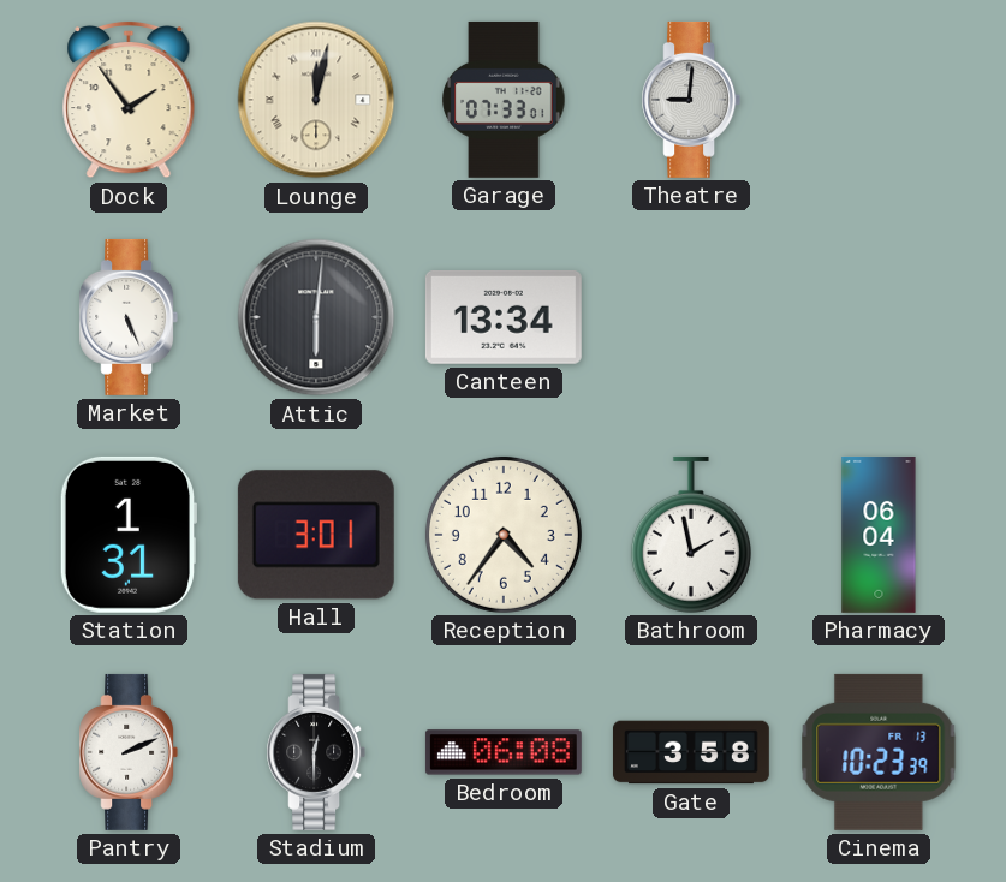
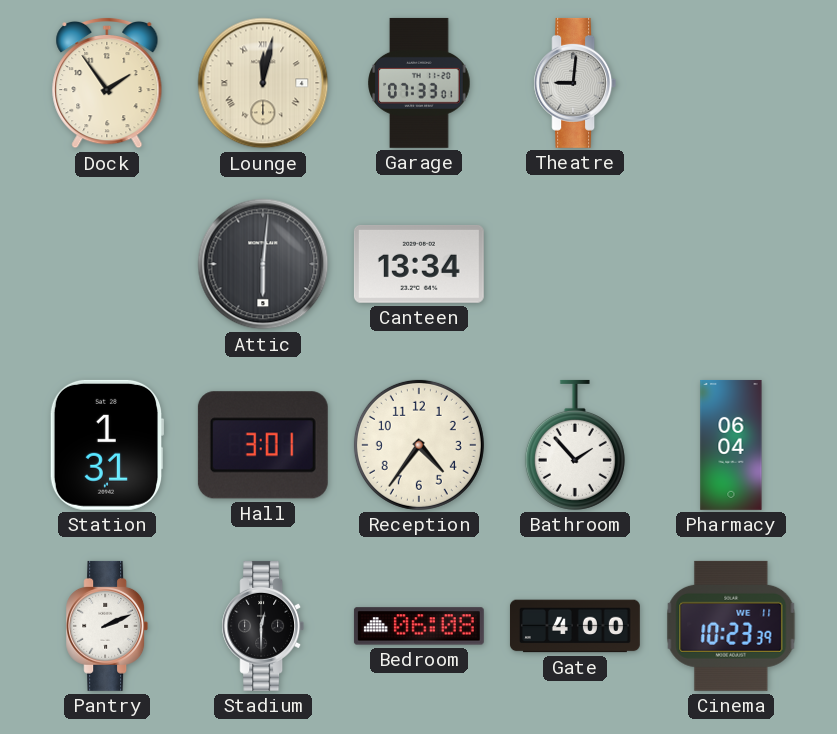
Market: 5:26 -> none
Bathroom: 1:58 -> 1:53
Gate: 3:58 -> 4:00
Cinema date: FR 13 -> WE 11
